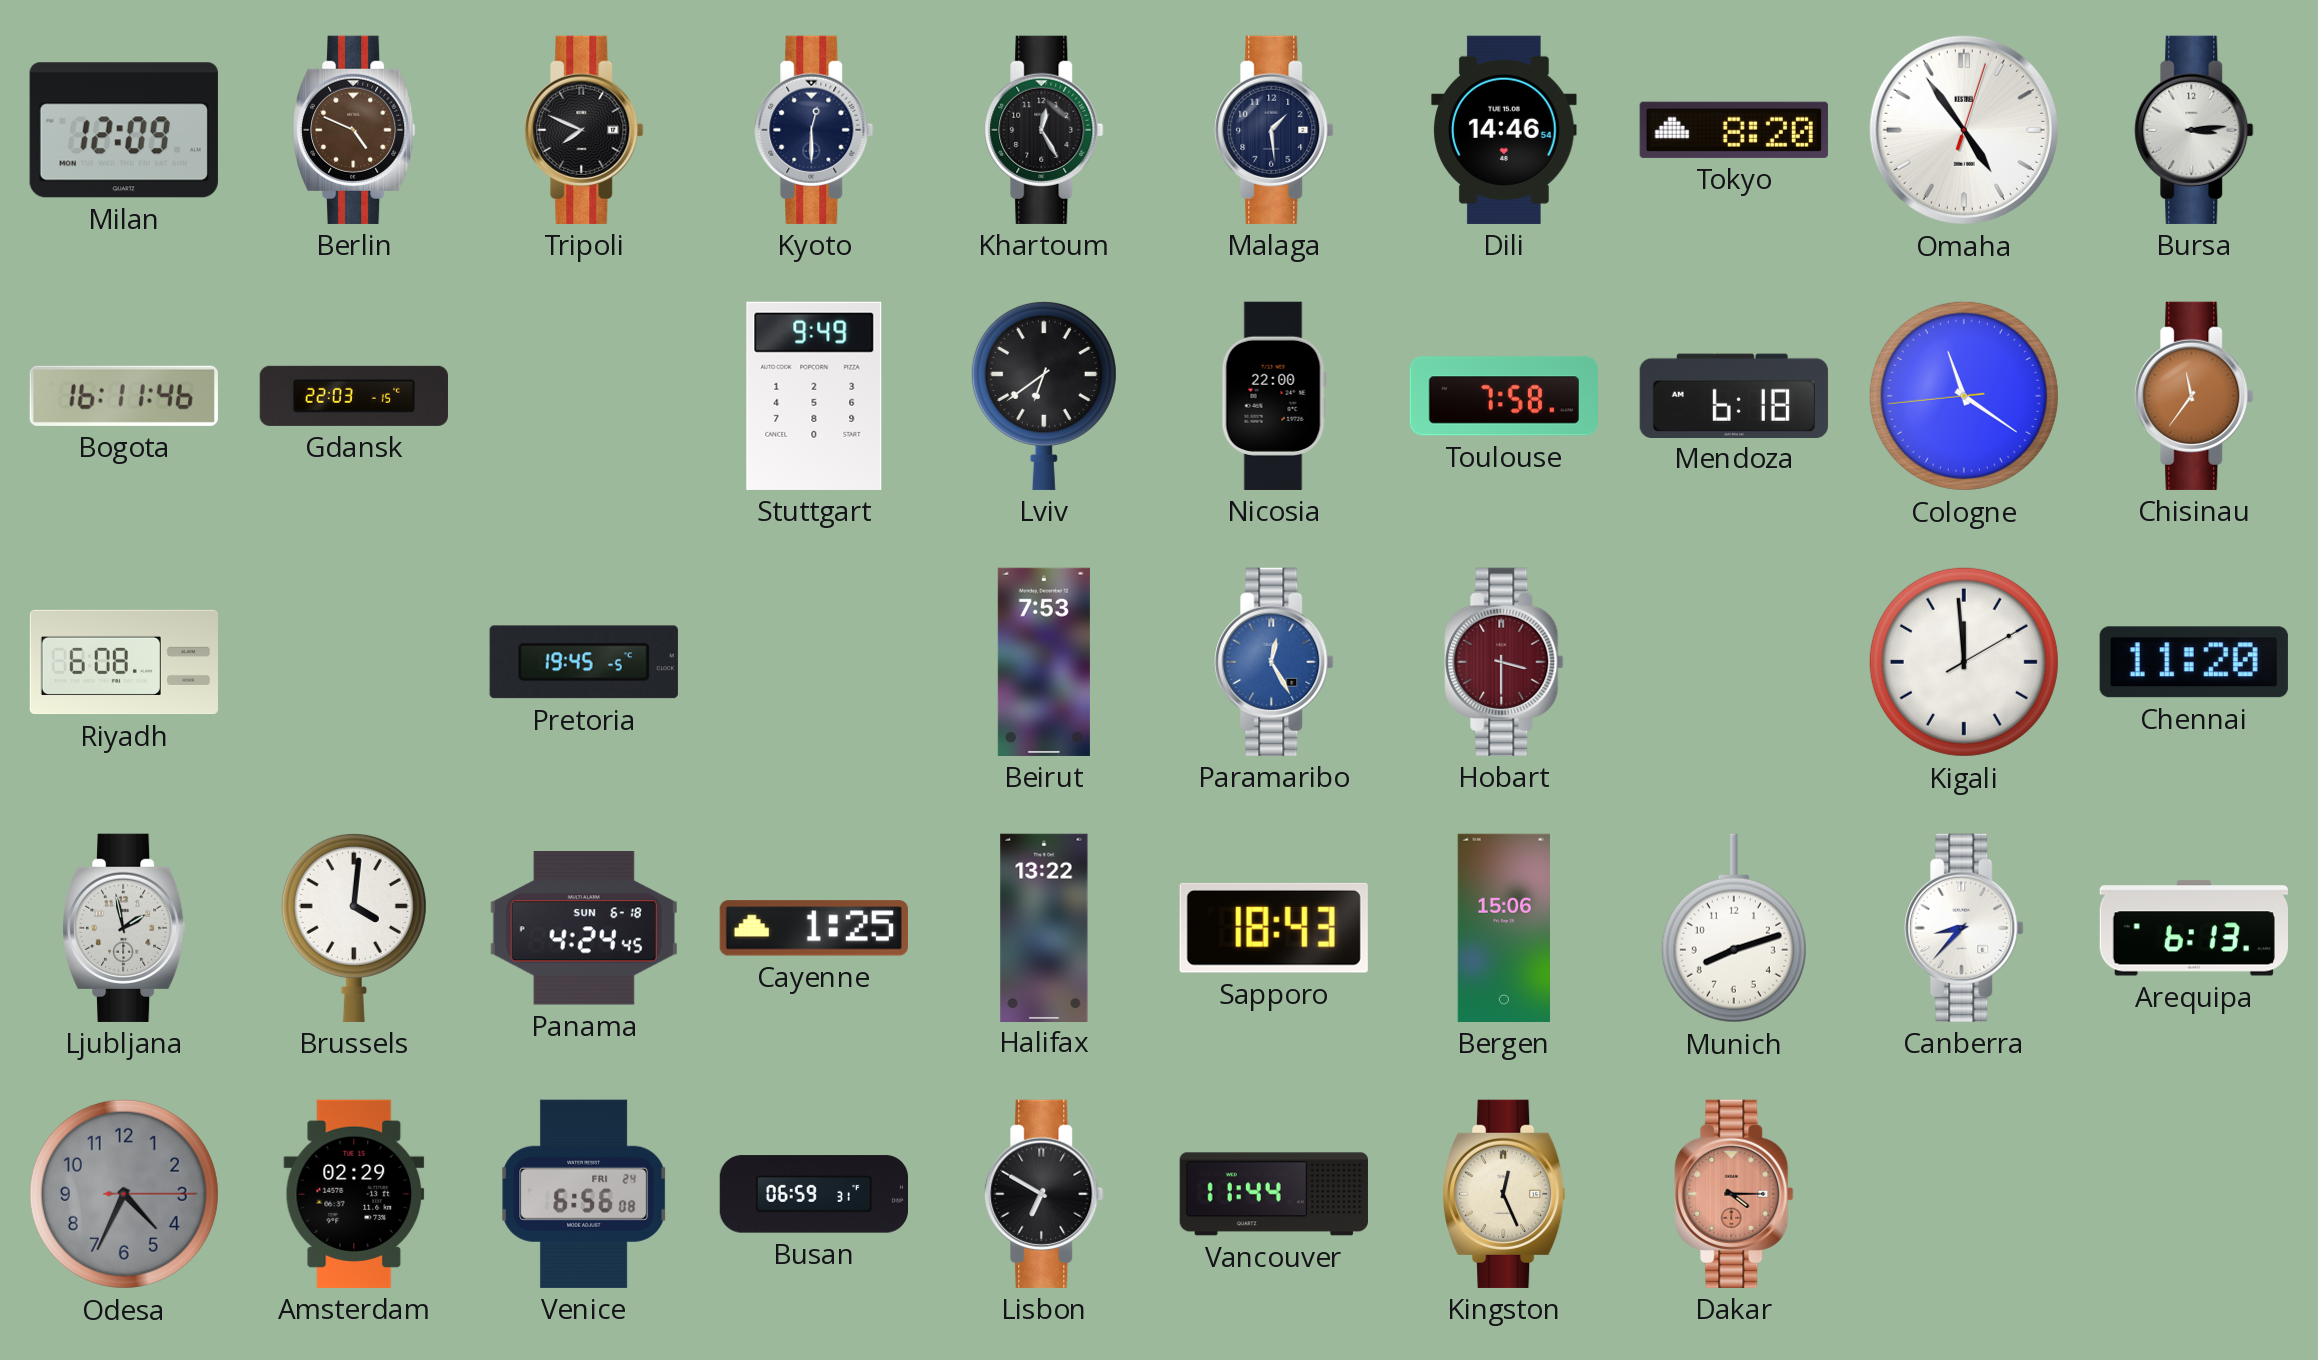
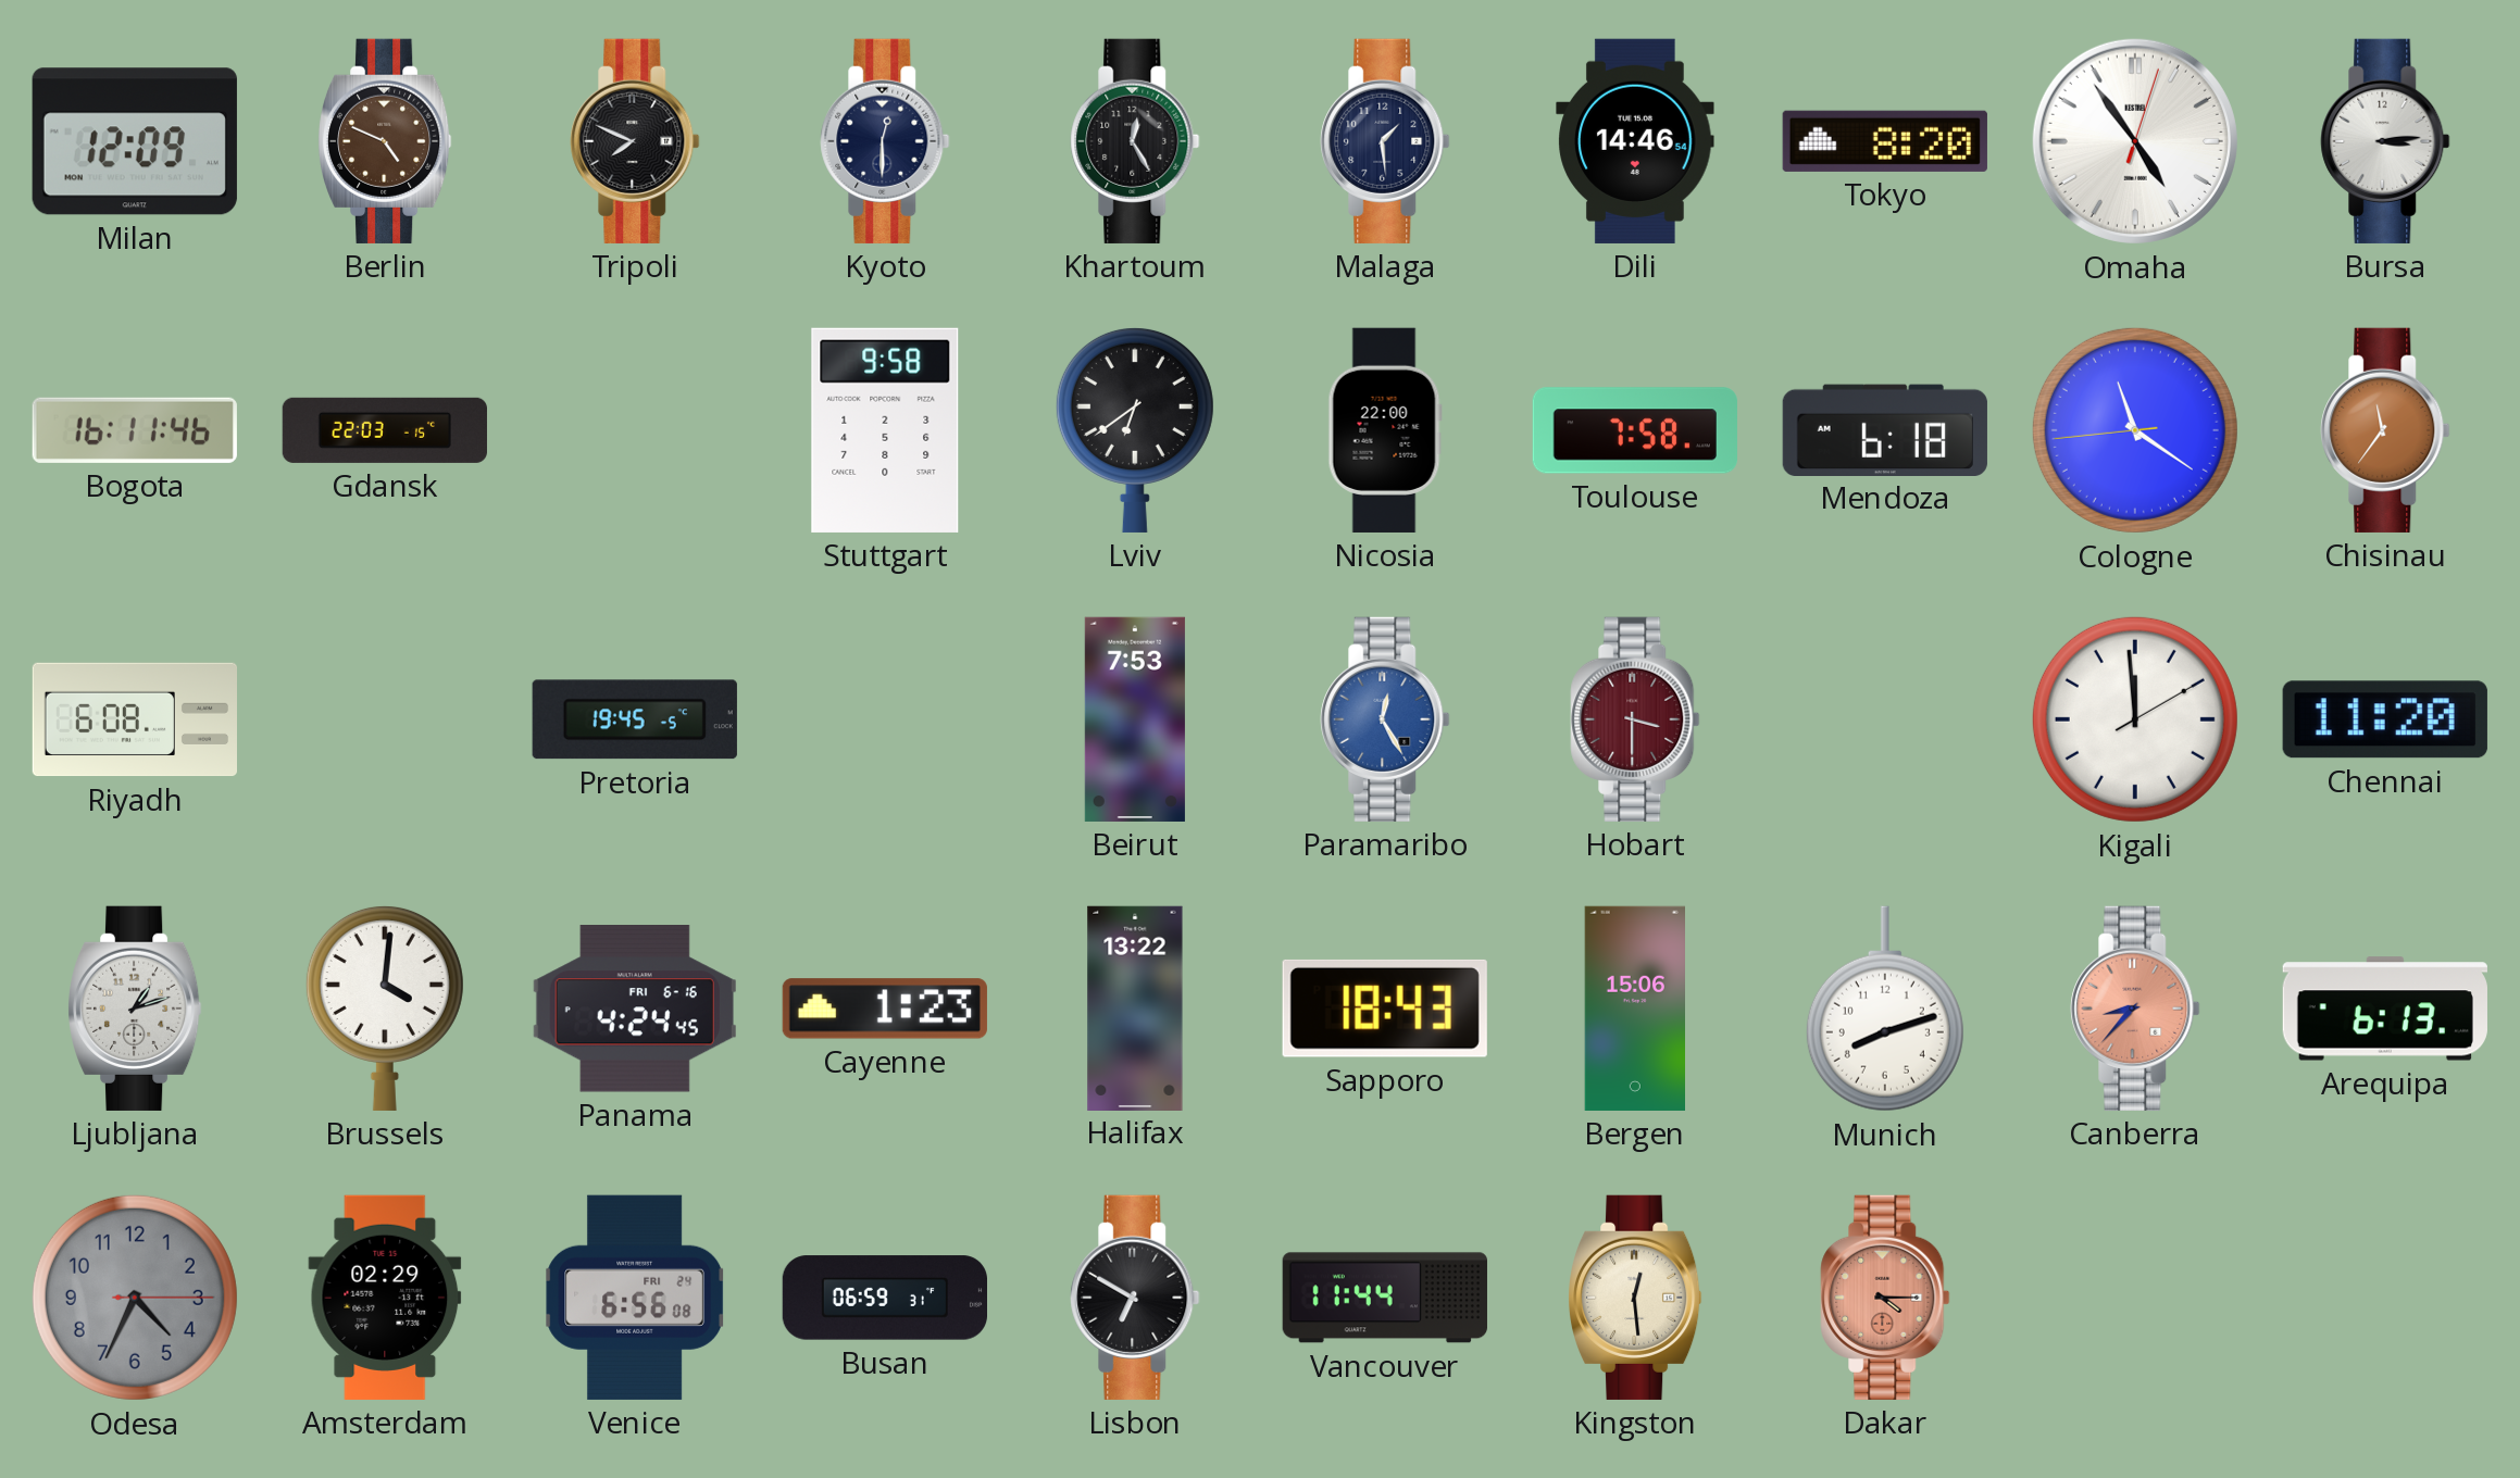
Stuttgart: 9:49 -> 9:58
Ljubljana: 1:58 -> 1:12
Panama date: SUN 6-18 -> FRI 6-16
Cayenne: 1:25 -> 1:23
Canberra dial: white -> salmon
Kingston: 12:26 -> 12:29
